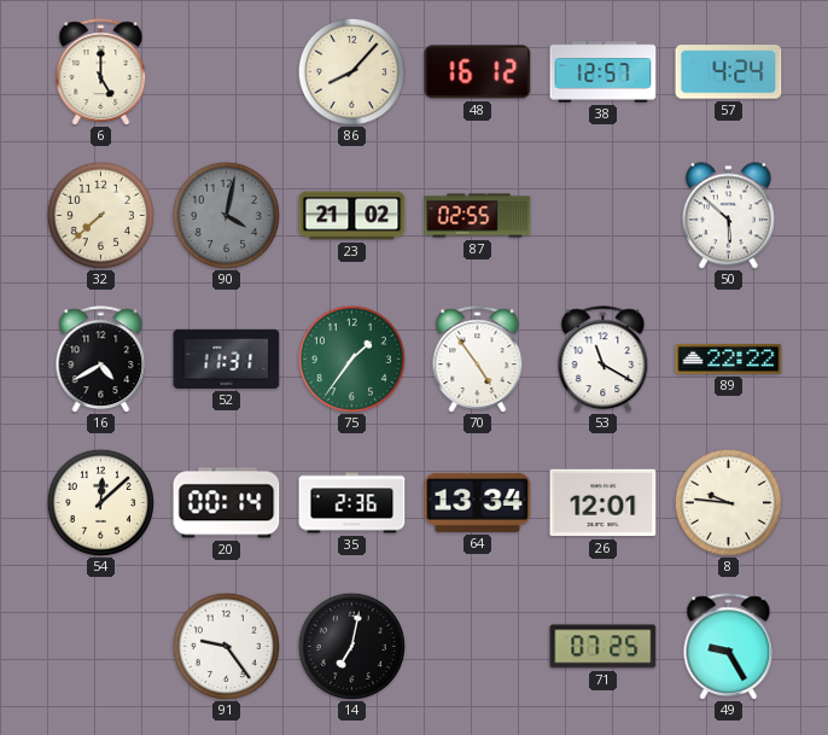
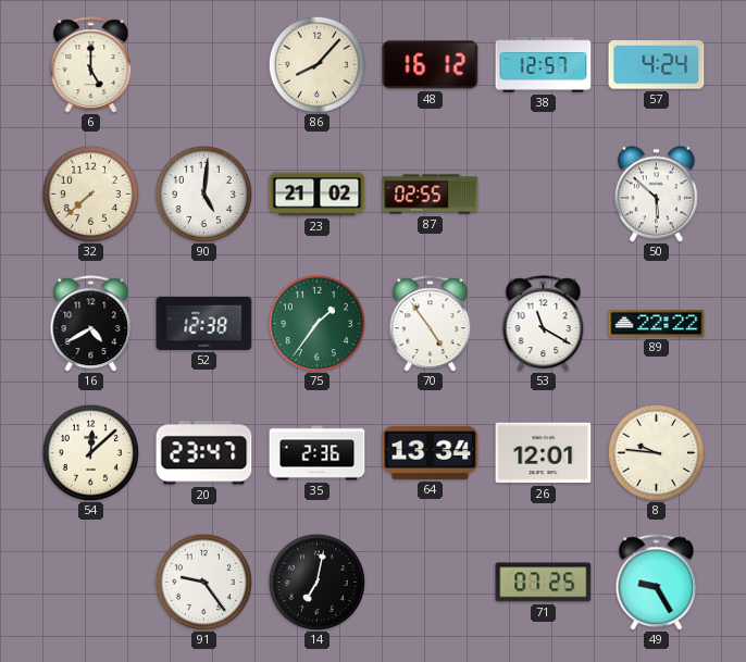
90: 4:02 -> 5:01
90 dial: grey -> white
52: 11:31 -> 12:38
20: 00:14 -> 23:47
